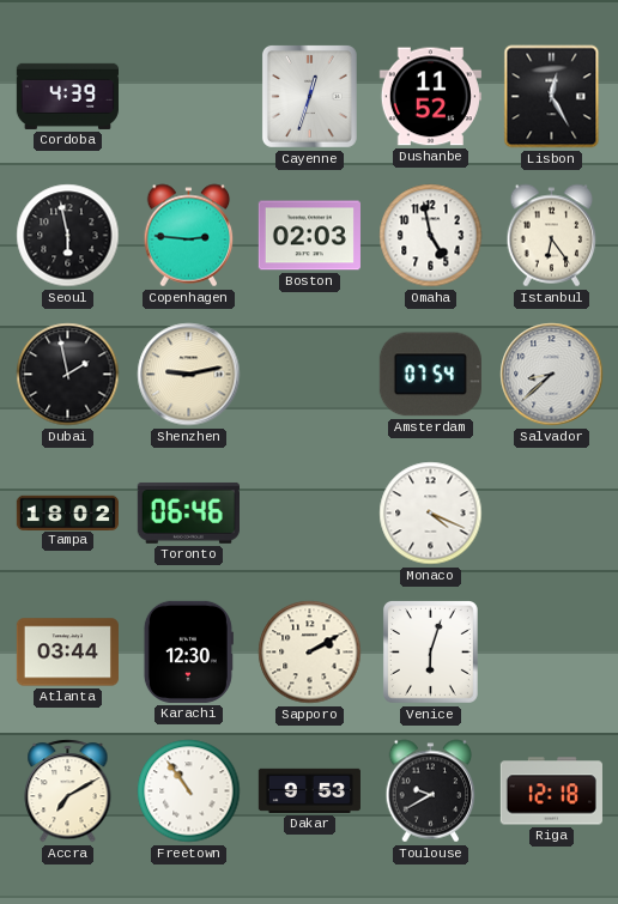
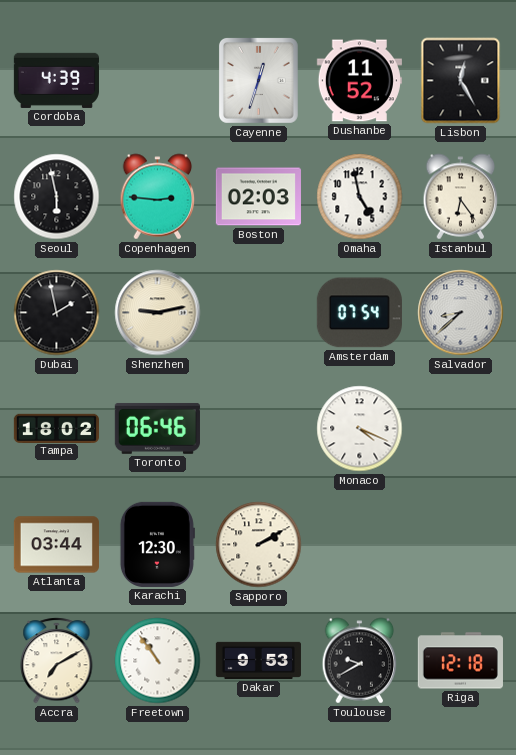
Venice: 6:03 -> none
